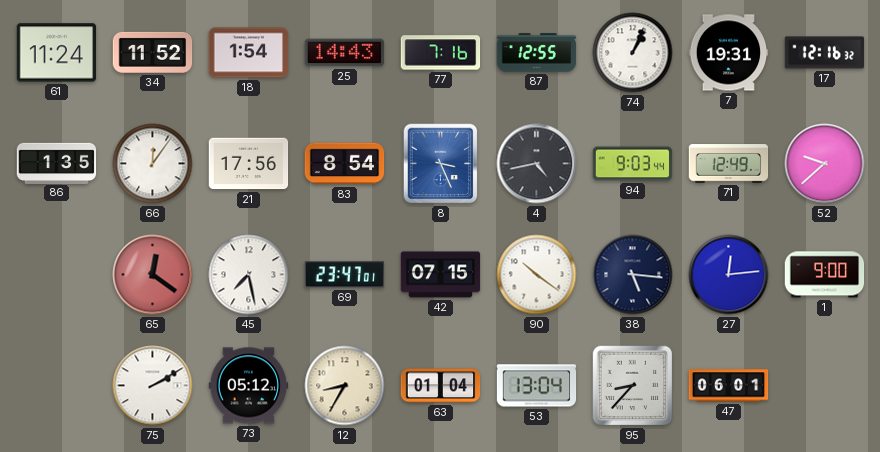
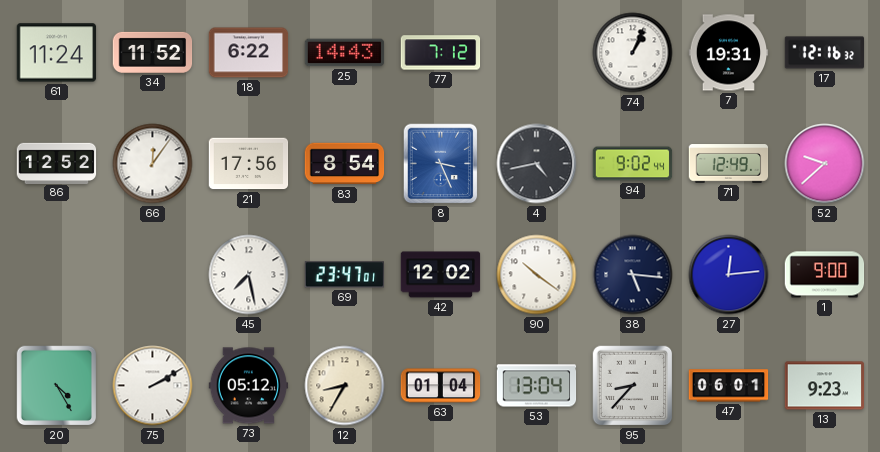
18: 1:54 -> 6:22
77: 7:16 -> 7:12
87: 12:55 -> none
86: 1:35 -> 12:52
94: 9:03 -> 9:02
65: 12:21 -> none
42: 07:15 -> 12:02
20: none -> 4:25
13: none -> 9:23
